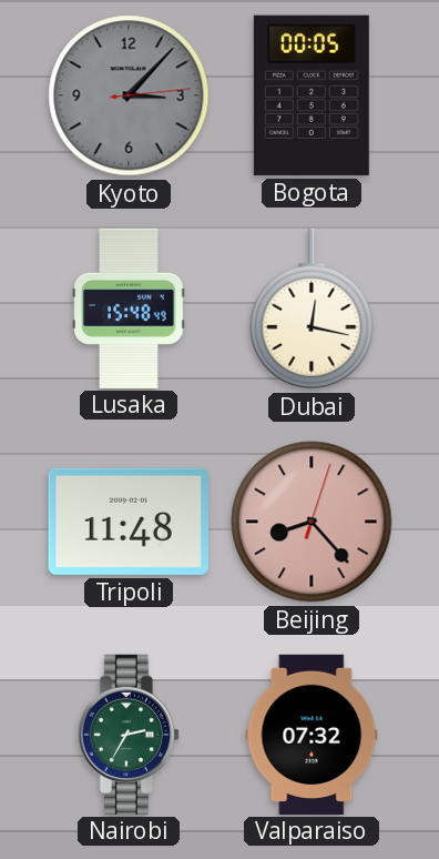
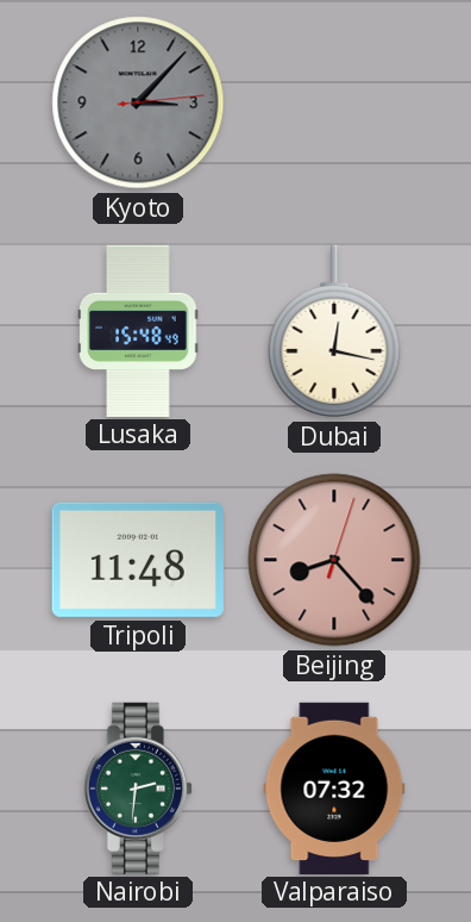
Bogota: 00:05 -> none
Nairobi: 2:35 -> 2:31
